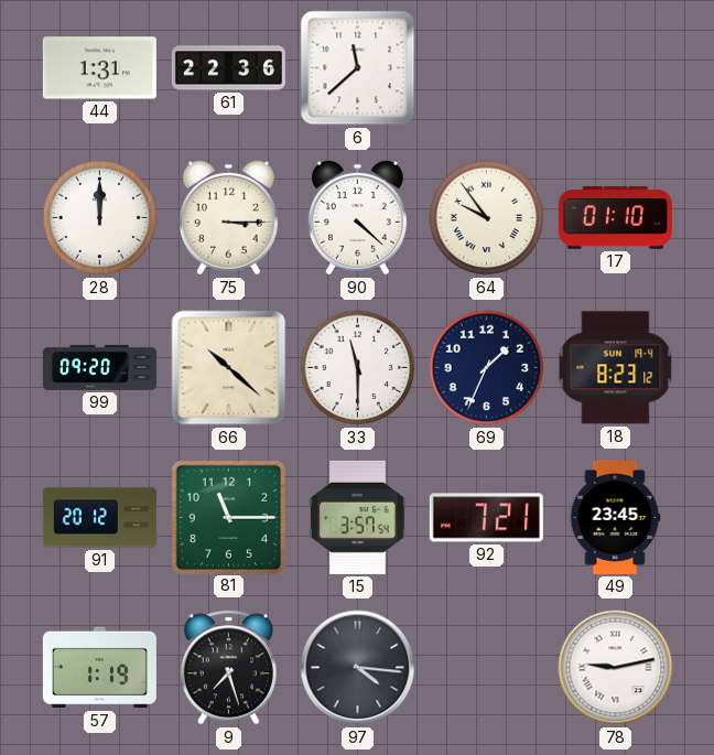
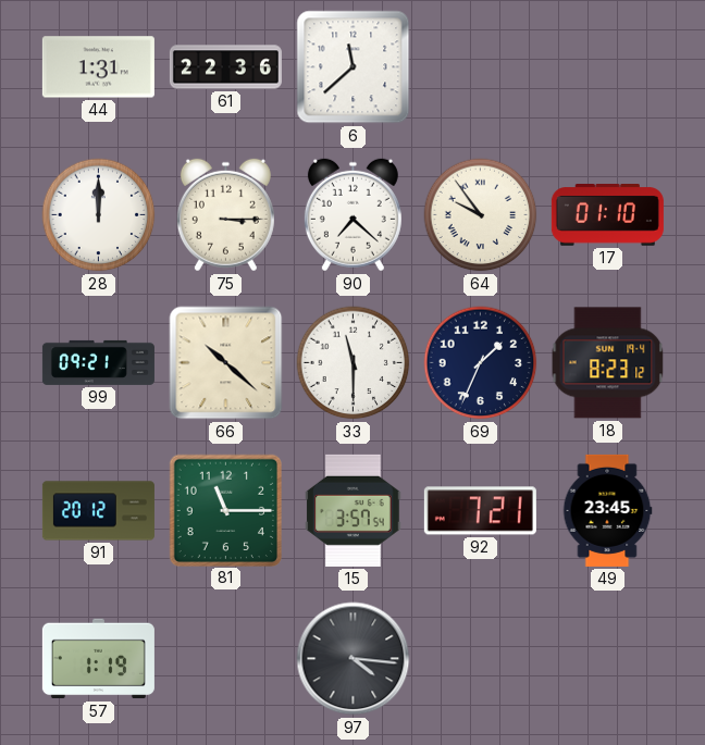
90: 4:22 -> 7:22
99: 09:20 -> 09:21
9: 7:27 -> none
78: 9:13 -> none
